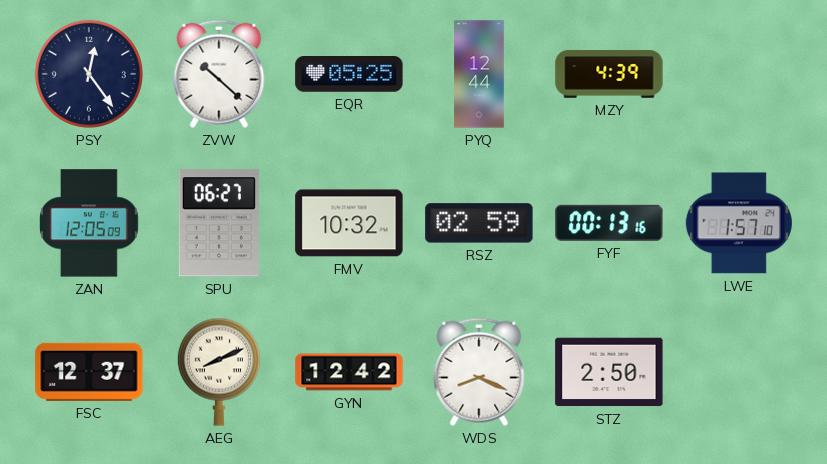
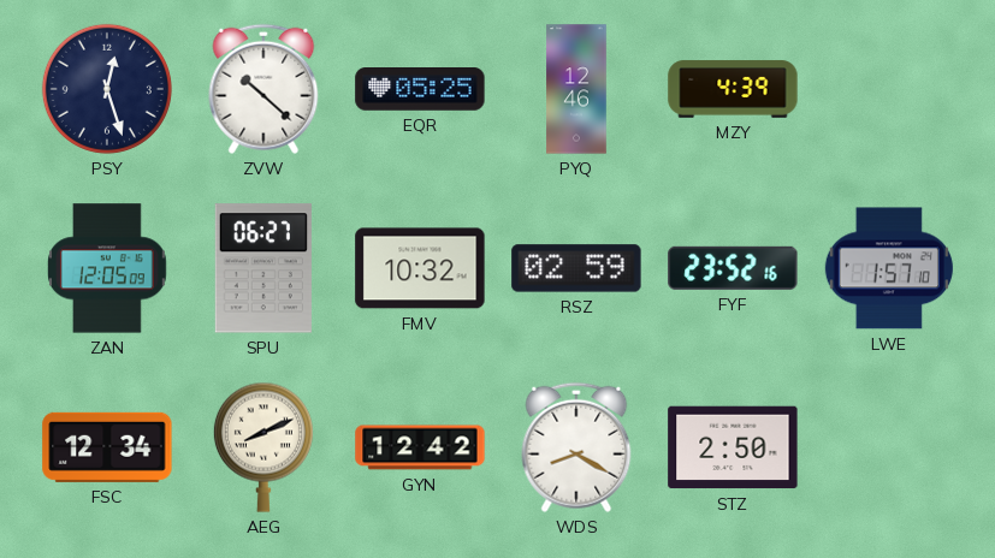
PSY: 12:24 -> 12:27
PYQ: 12:44 -> 12:46
FYF: 00:13 -> 23:52
FSC: 12:37 -> 12:34
WDS: 8:19 -> 8:20
